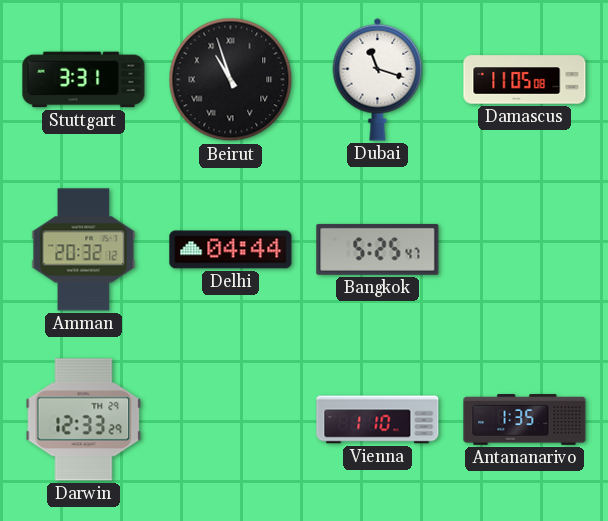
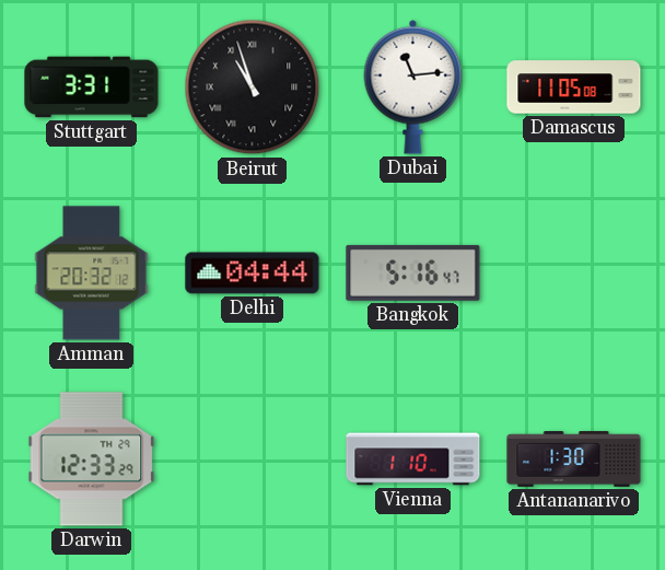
Dubai: 11:18 -> 11:14
Bangkok: 5:25 -> 5:16
Antananarivo: 1:35 -> 1:30
